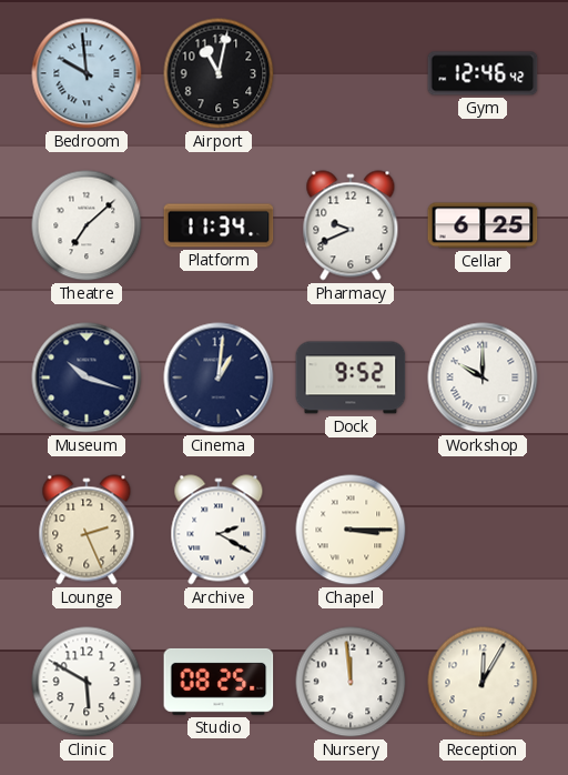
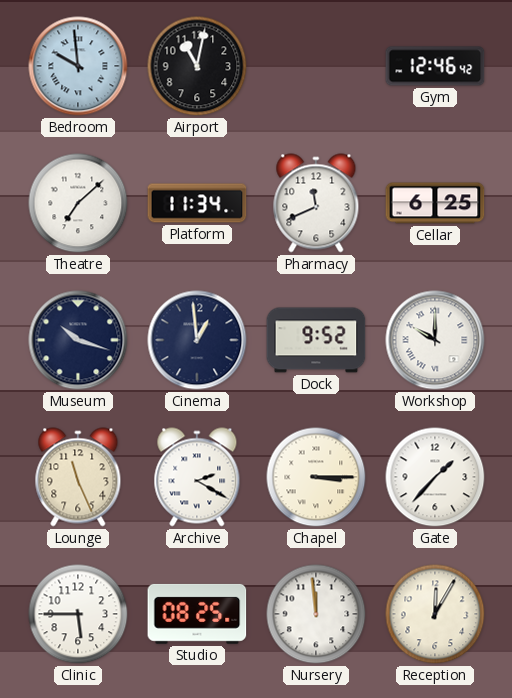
Pharmacy: 9:41 -> 11:41
Cinema: 1:01 -> 12:59
Lounge: 2:26 -> 11:26
Gate: none -> 1:37
Clinic: 5:50 -> 5:45
